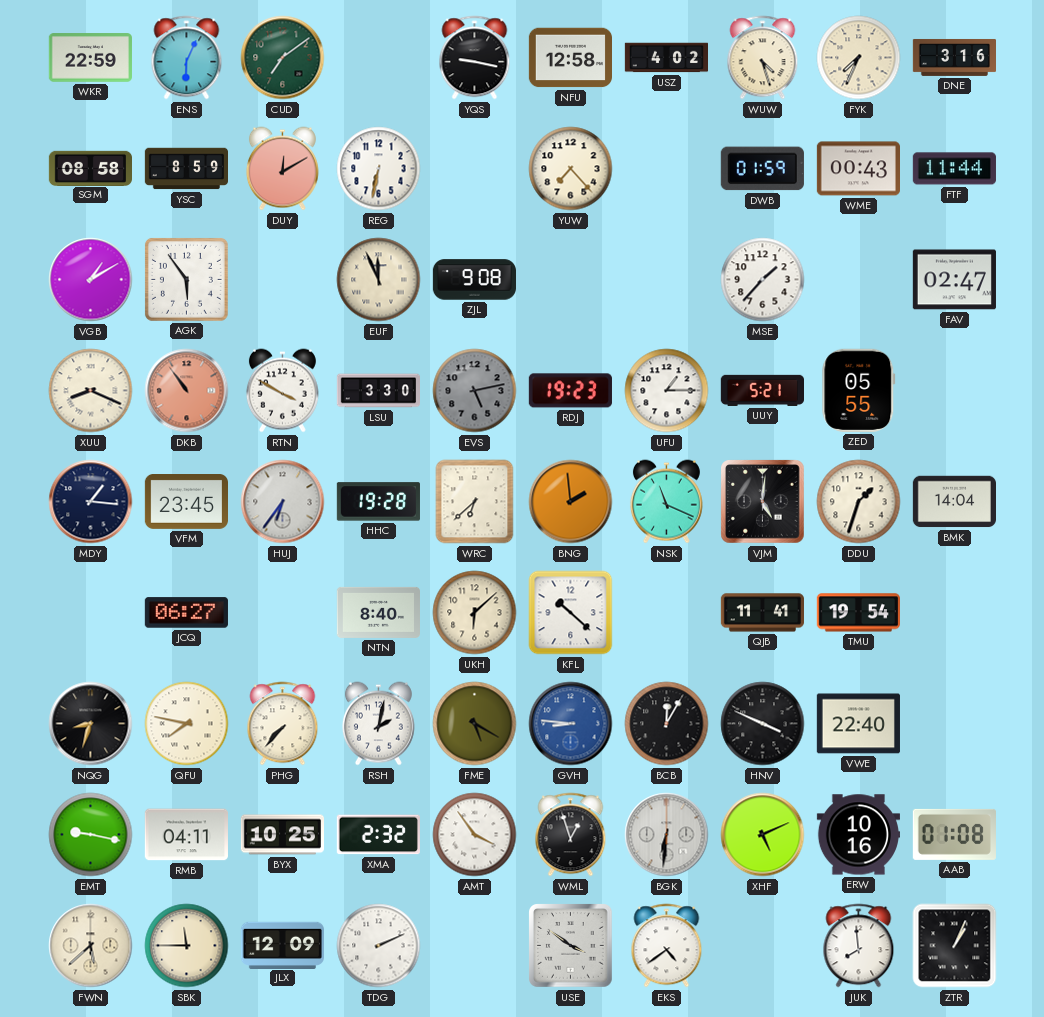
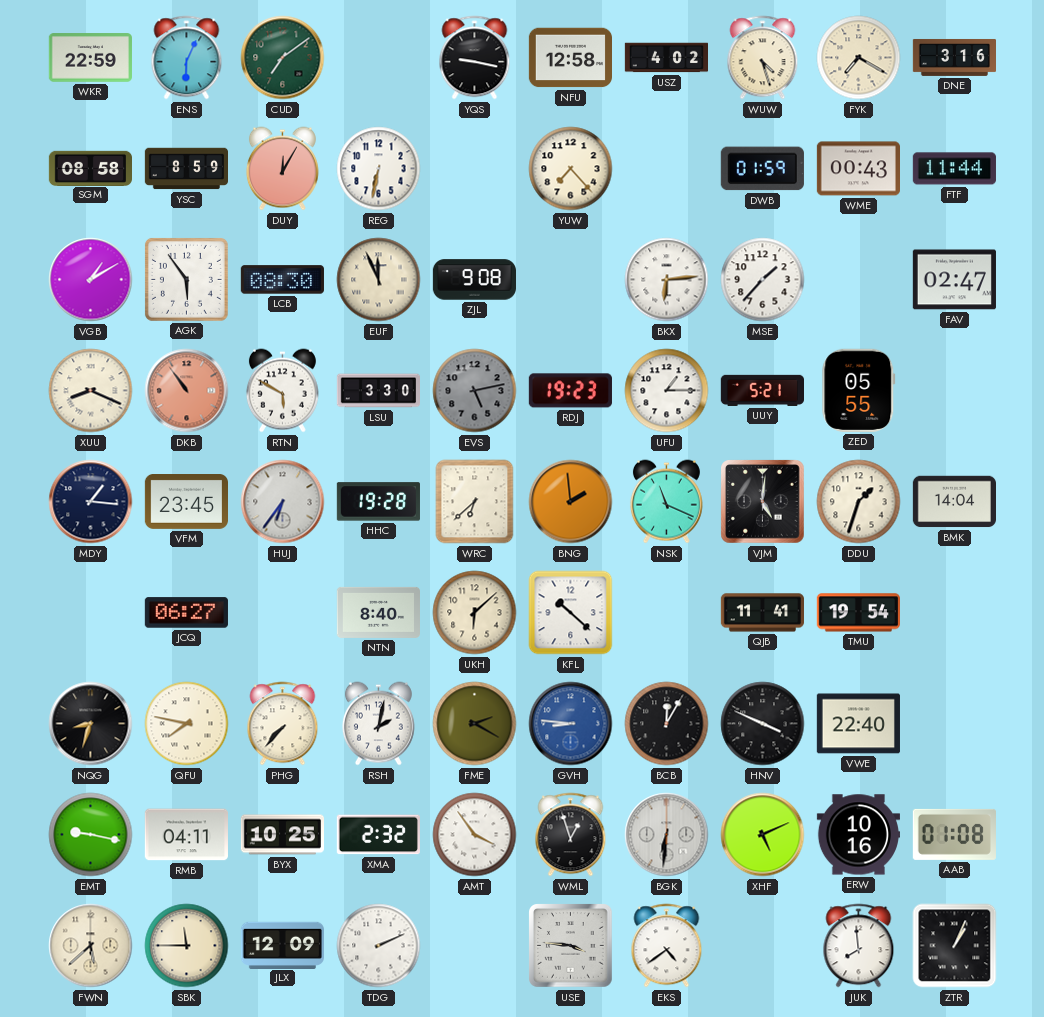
FYK: 7:34 -> 7:20
DUY: 12:10 -> 12:05
LCB: none -> 08:30
BKX: none -> 6:14
RTN: 3:50 -> 5:50
FME: 5:20 -> 2:20
USE: 3:51 -> 3:46
